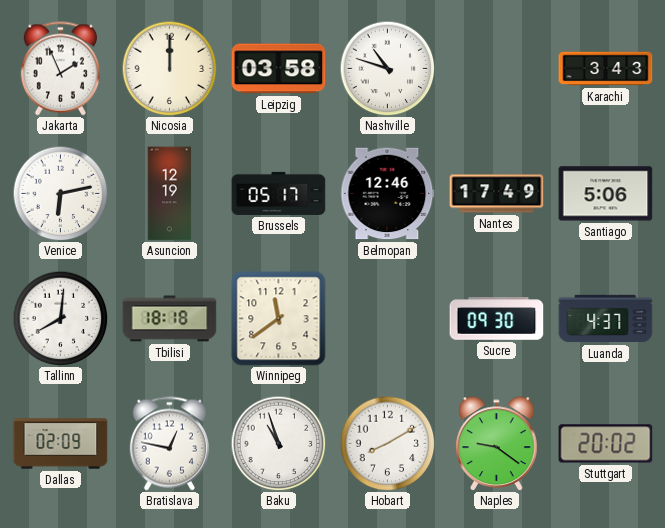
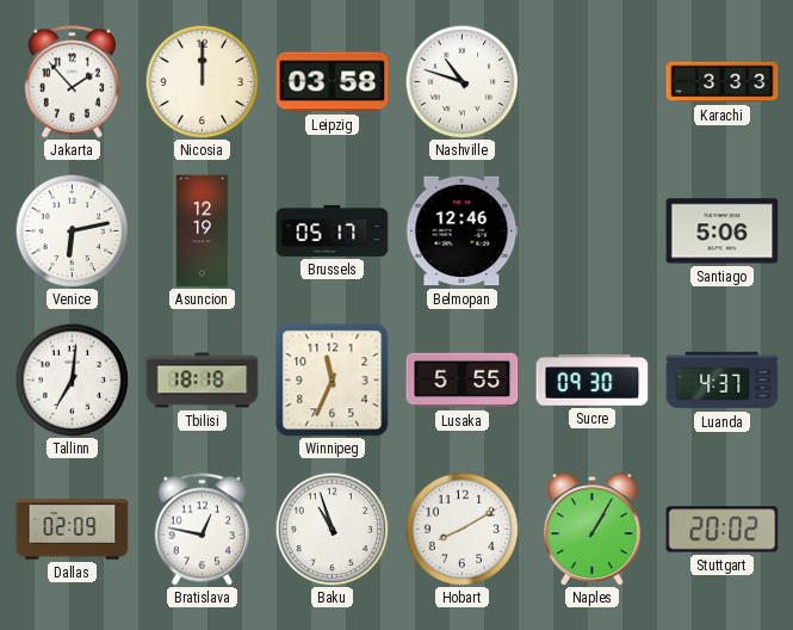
Jakarta: 1:56 -> 1:53
Karachi: 3:43 -> 3:33
Nantes: 17:49 -> none
Tallinn: 8:01 -> 7:01
Winnipeg: 11:39 -> 11:34
Lusaka: none -> 5:55
Naples: 9:21 -> 1:05
